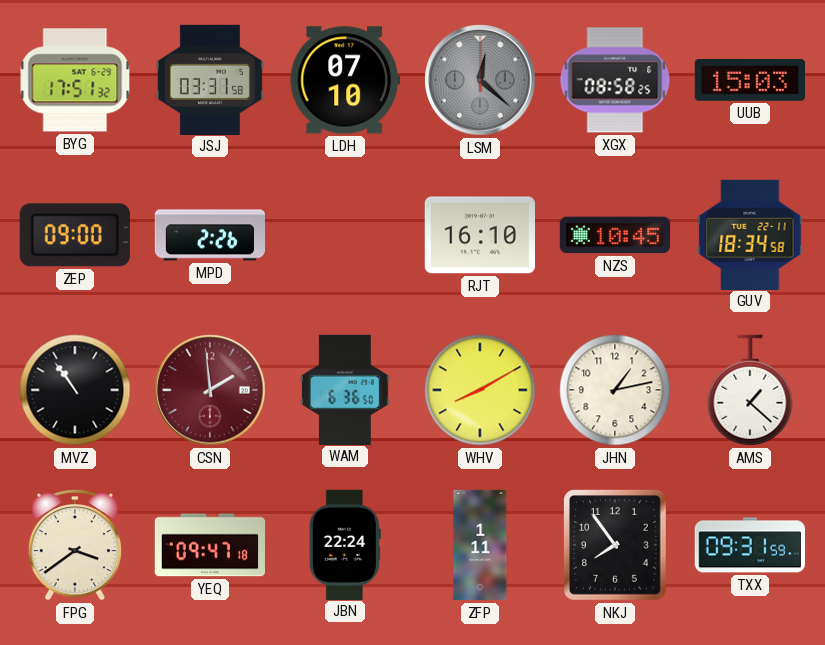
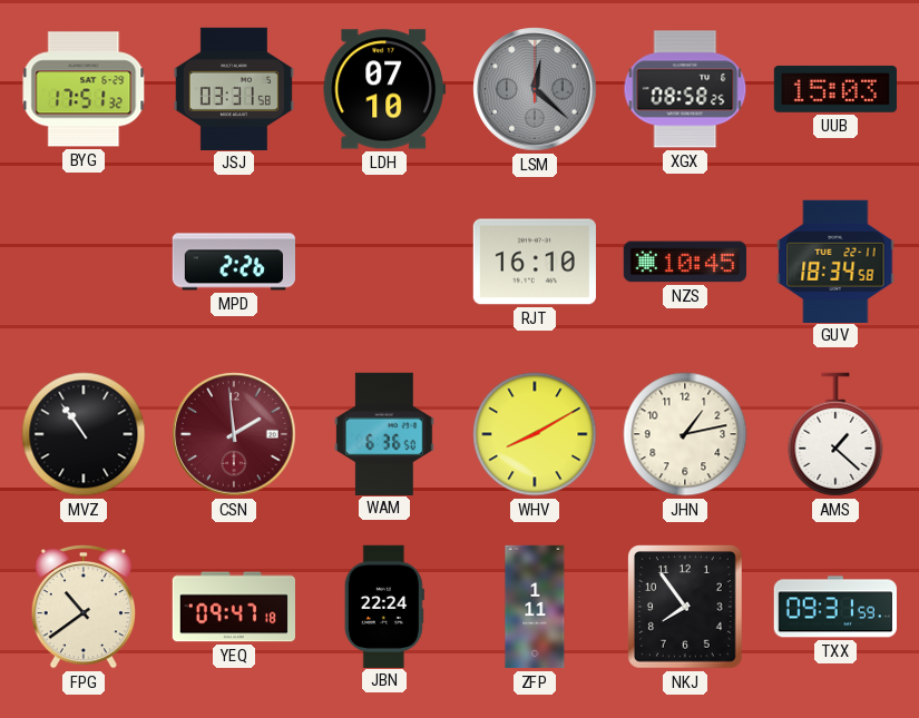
ZEP: 09:00 -> none
FPG: 3:39 -> 10:39
